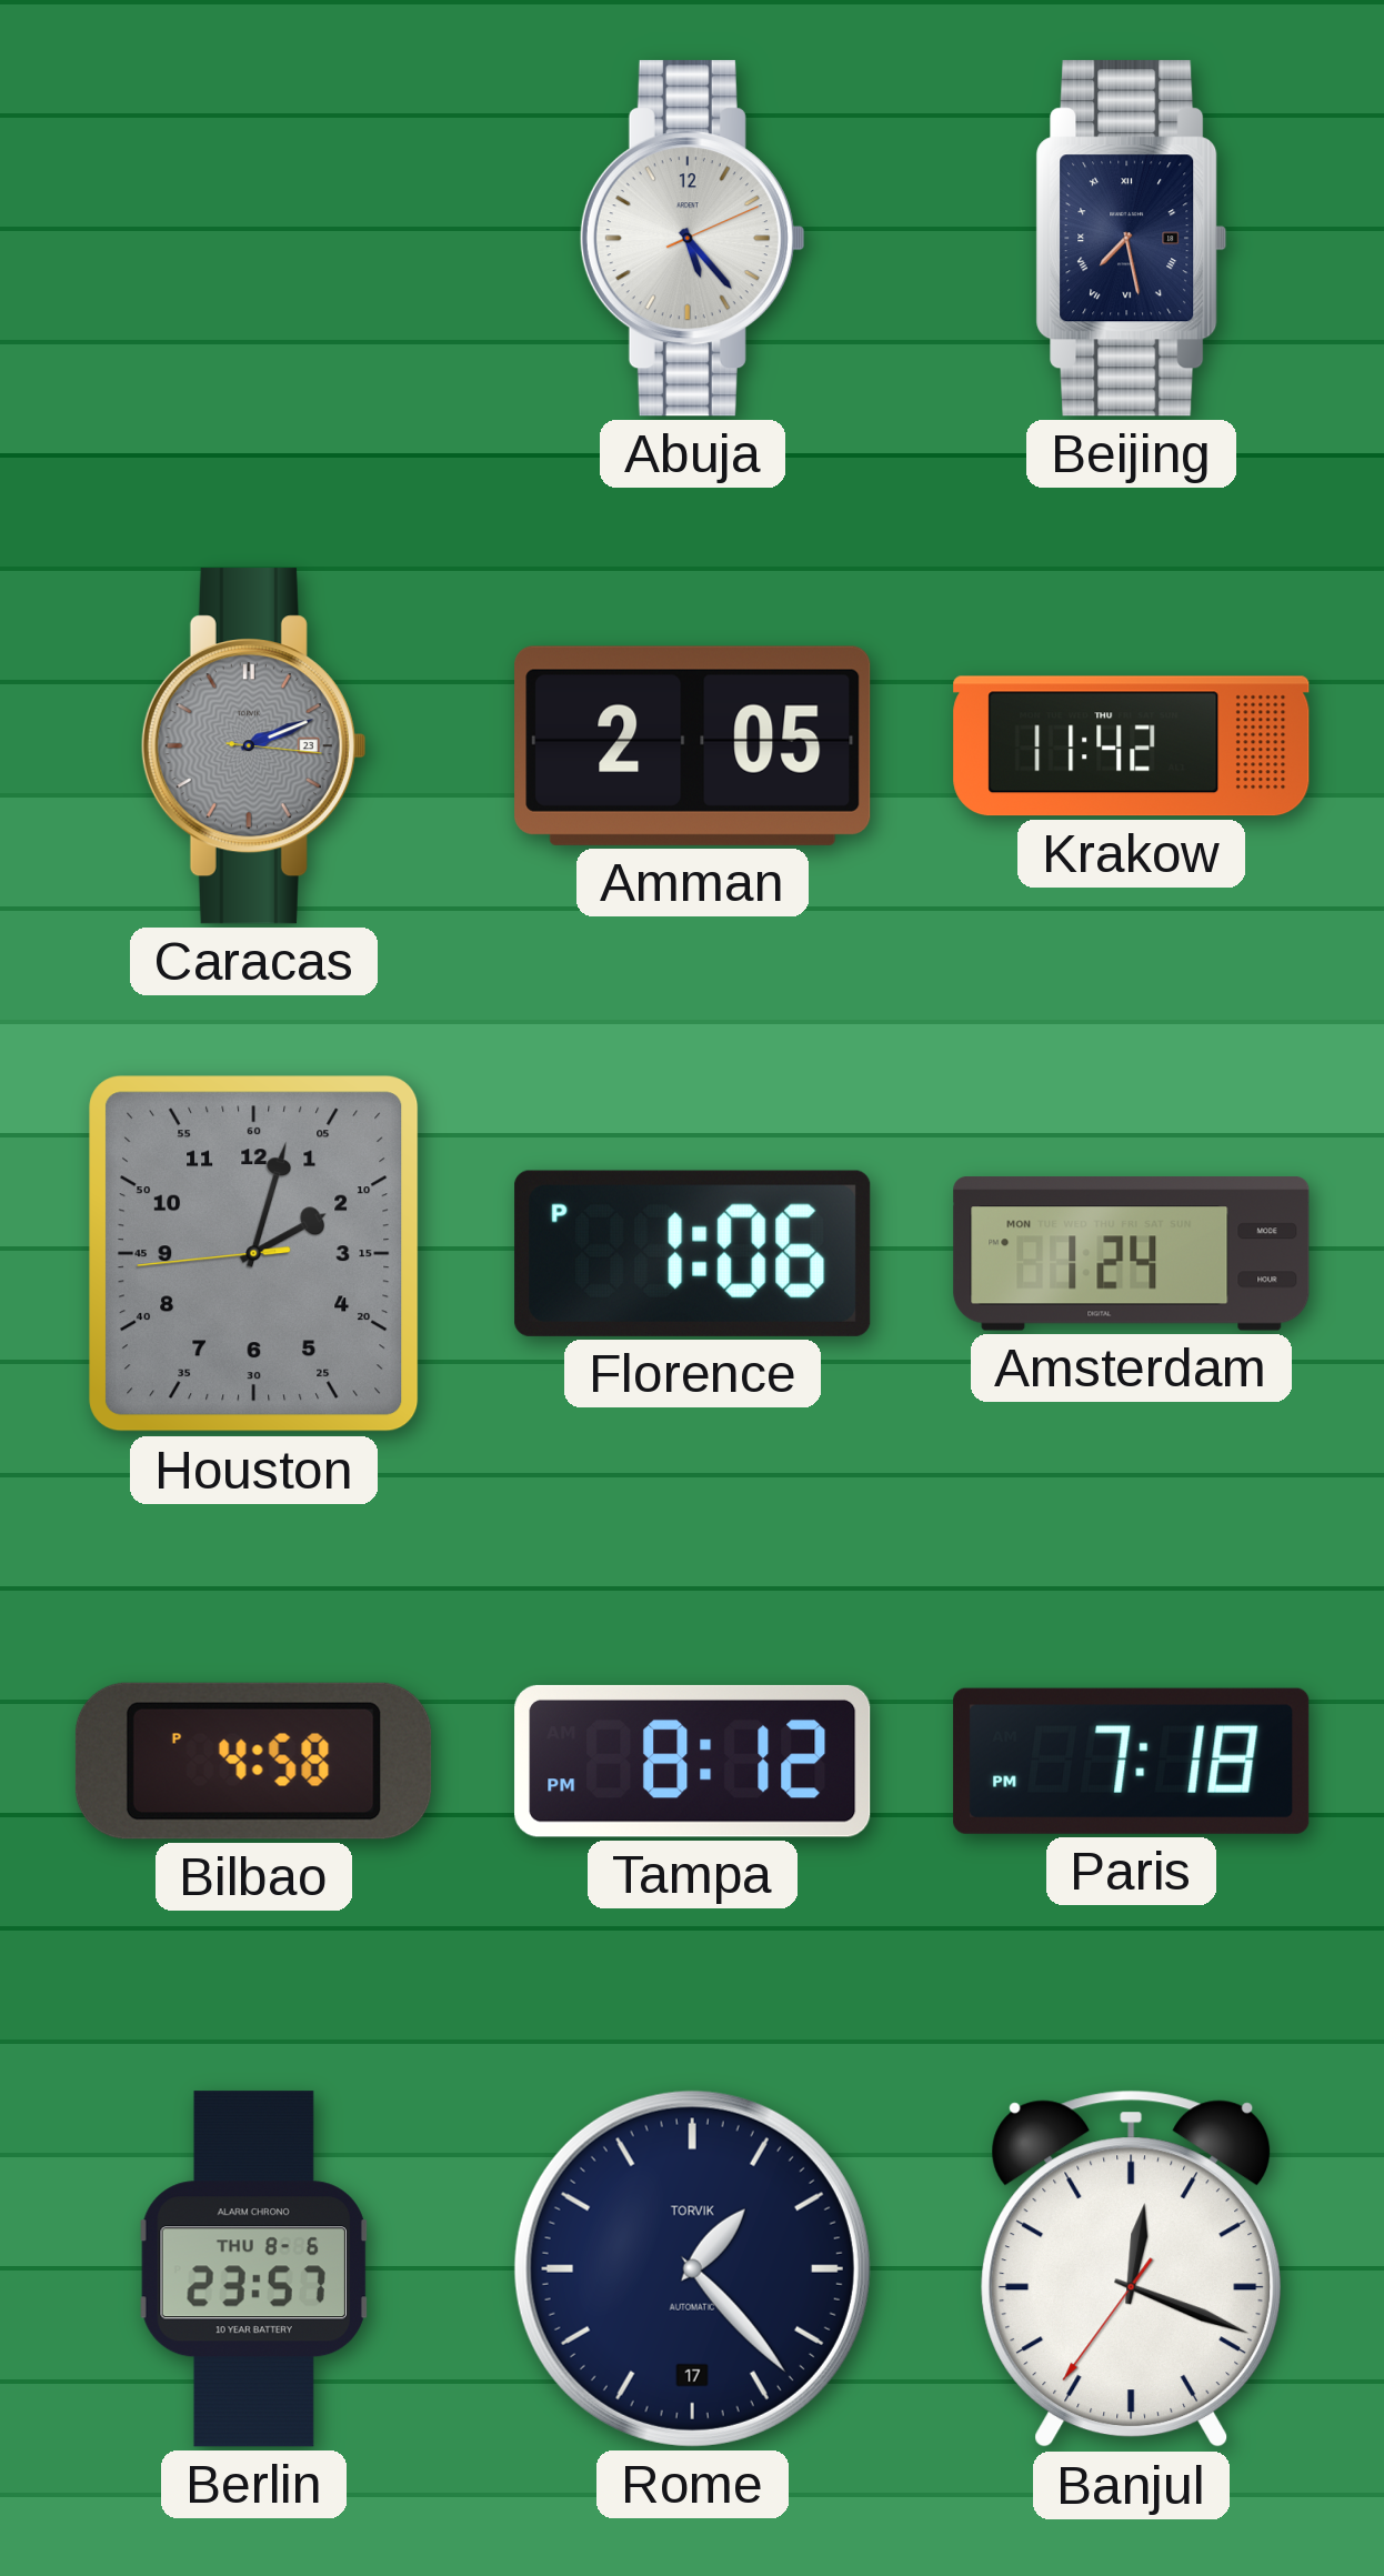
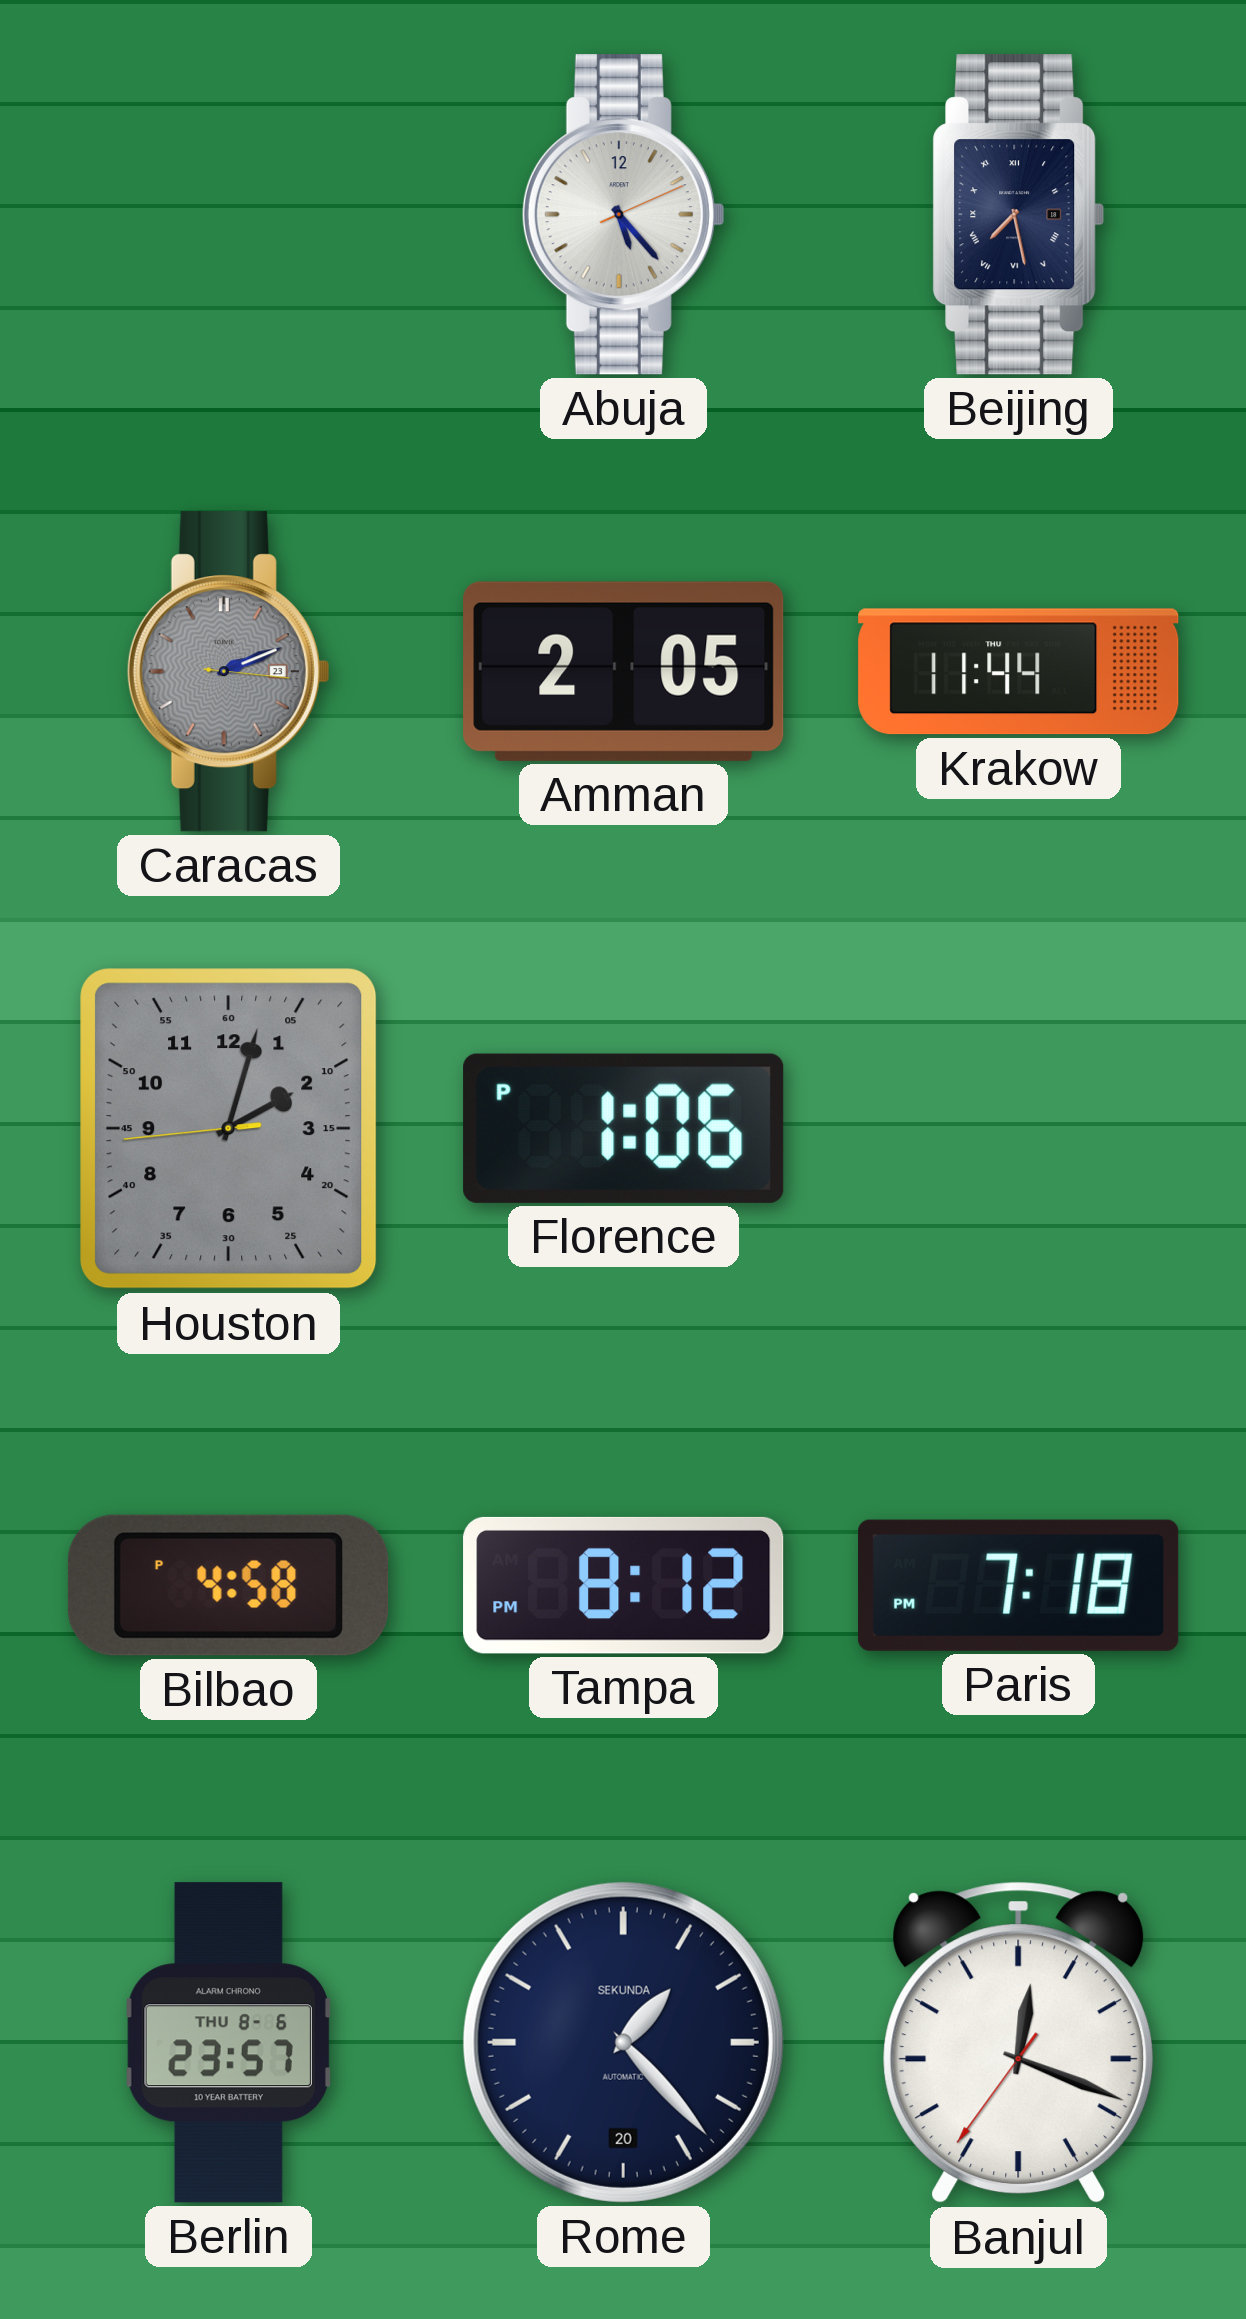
Krakow: 11:42 -> 11:44
Amsterdam: 1:24 -> none
Rome date: 17 -> 20
Rome brand: TORVIK -> SEKUNDA
